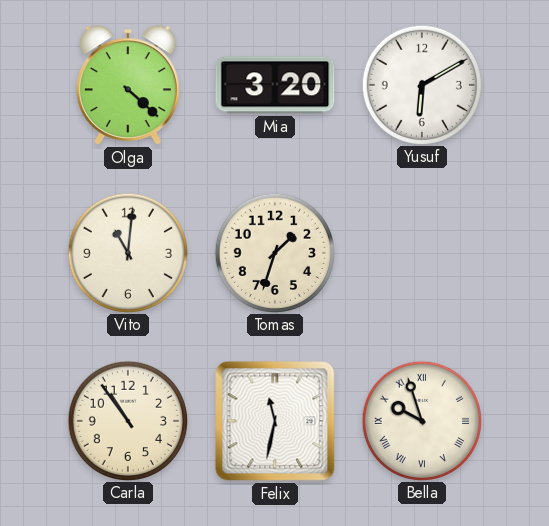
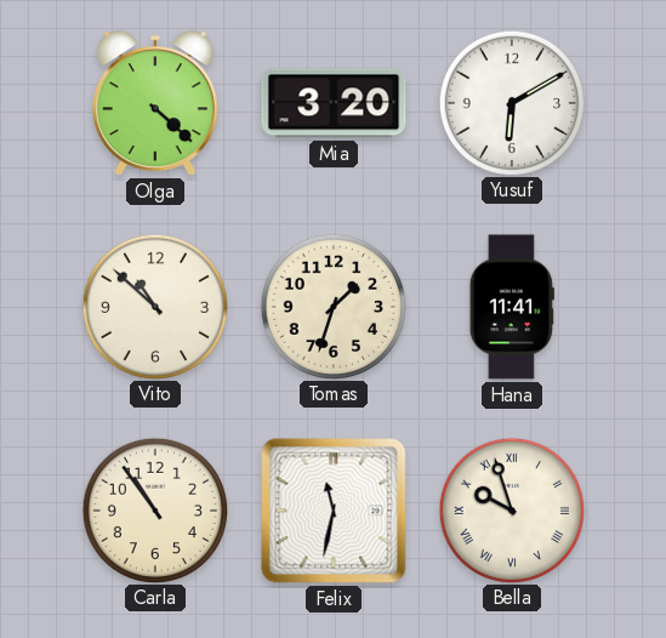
Vito: 11:01 -> 10:52
Hana: none -> 11:41
